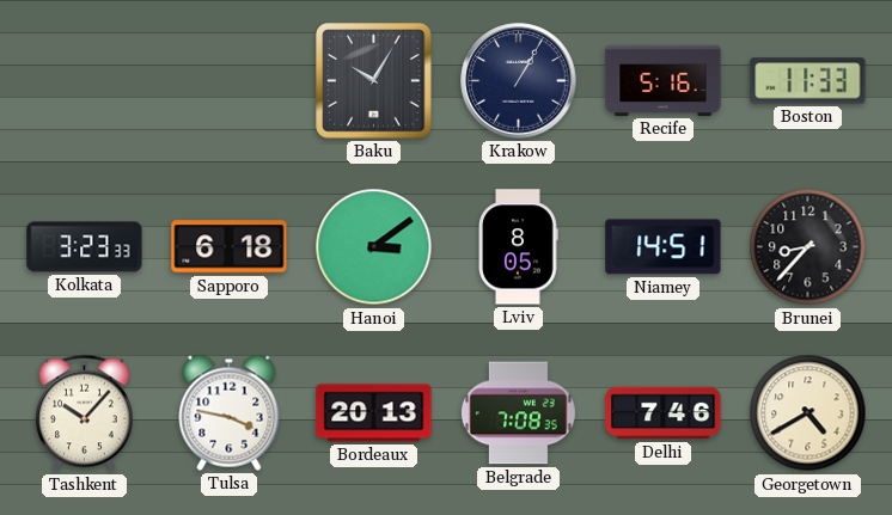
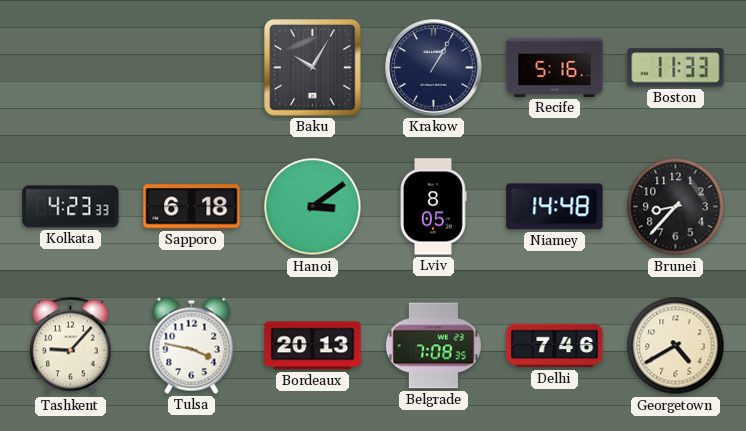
Kolkata: 3:23 -> 4:23
Niamey: 14:51 -> 14:48
Tashkent: 10:07 -> 9:07
